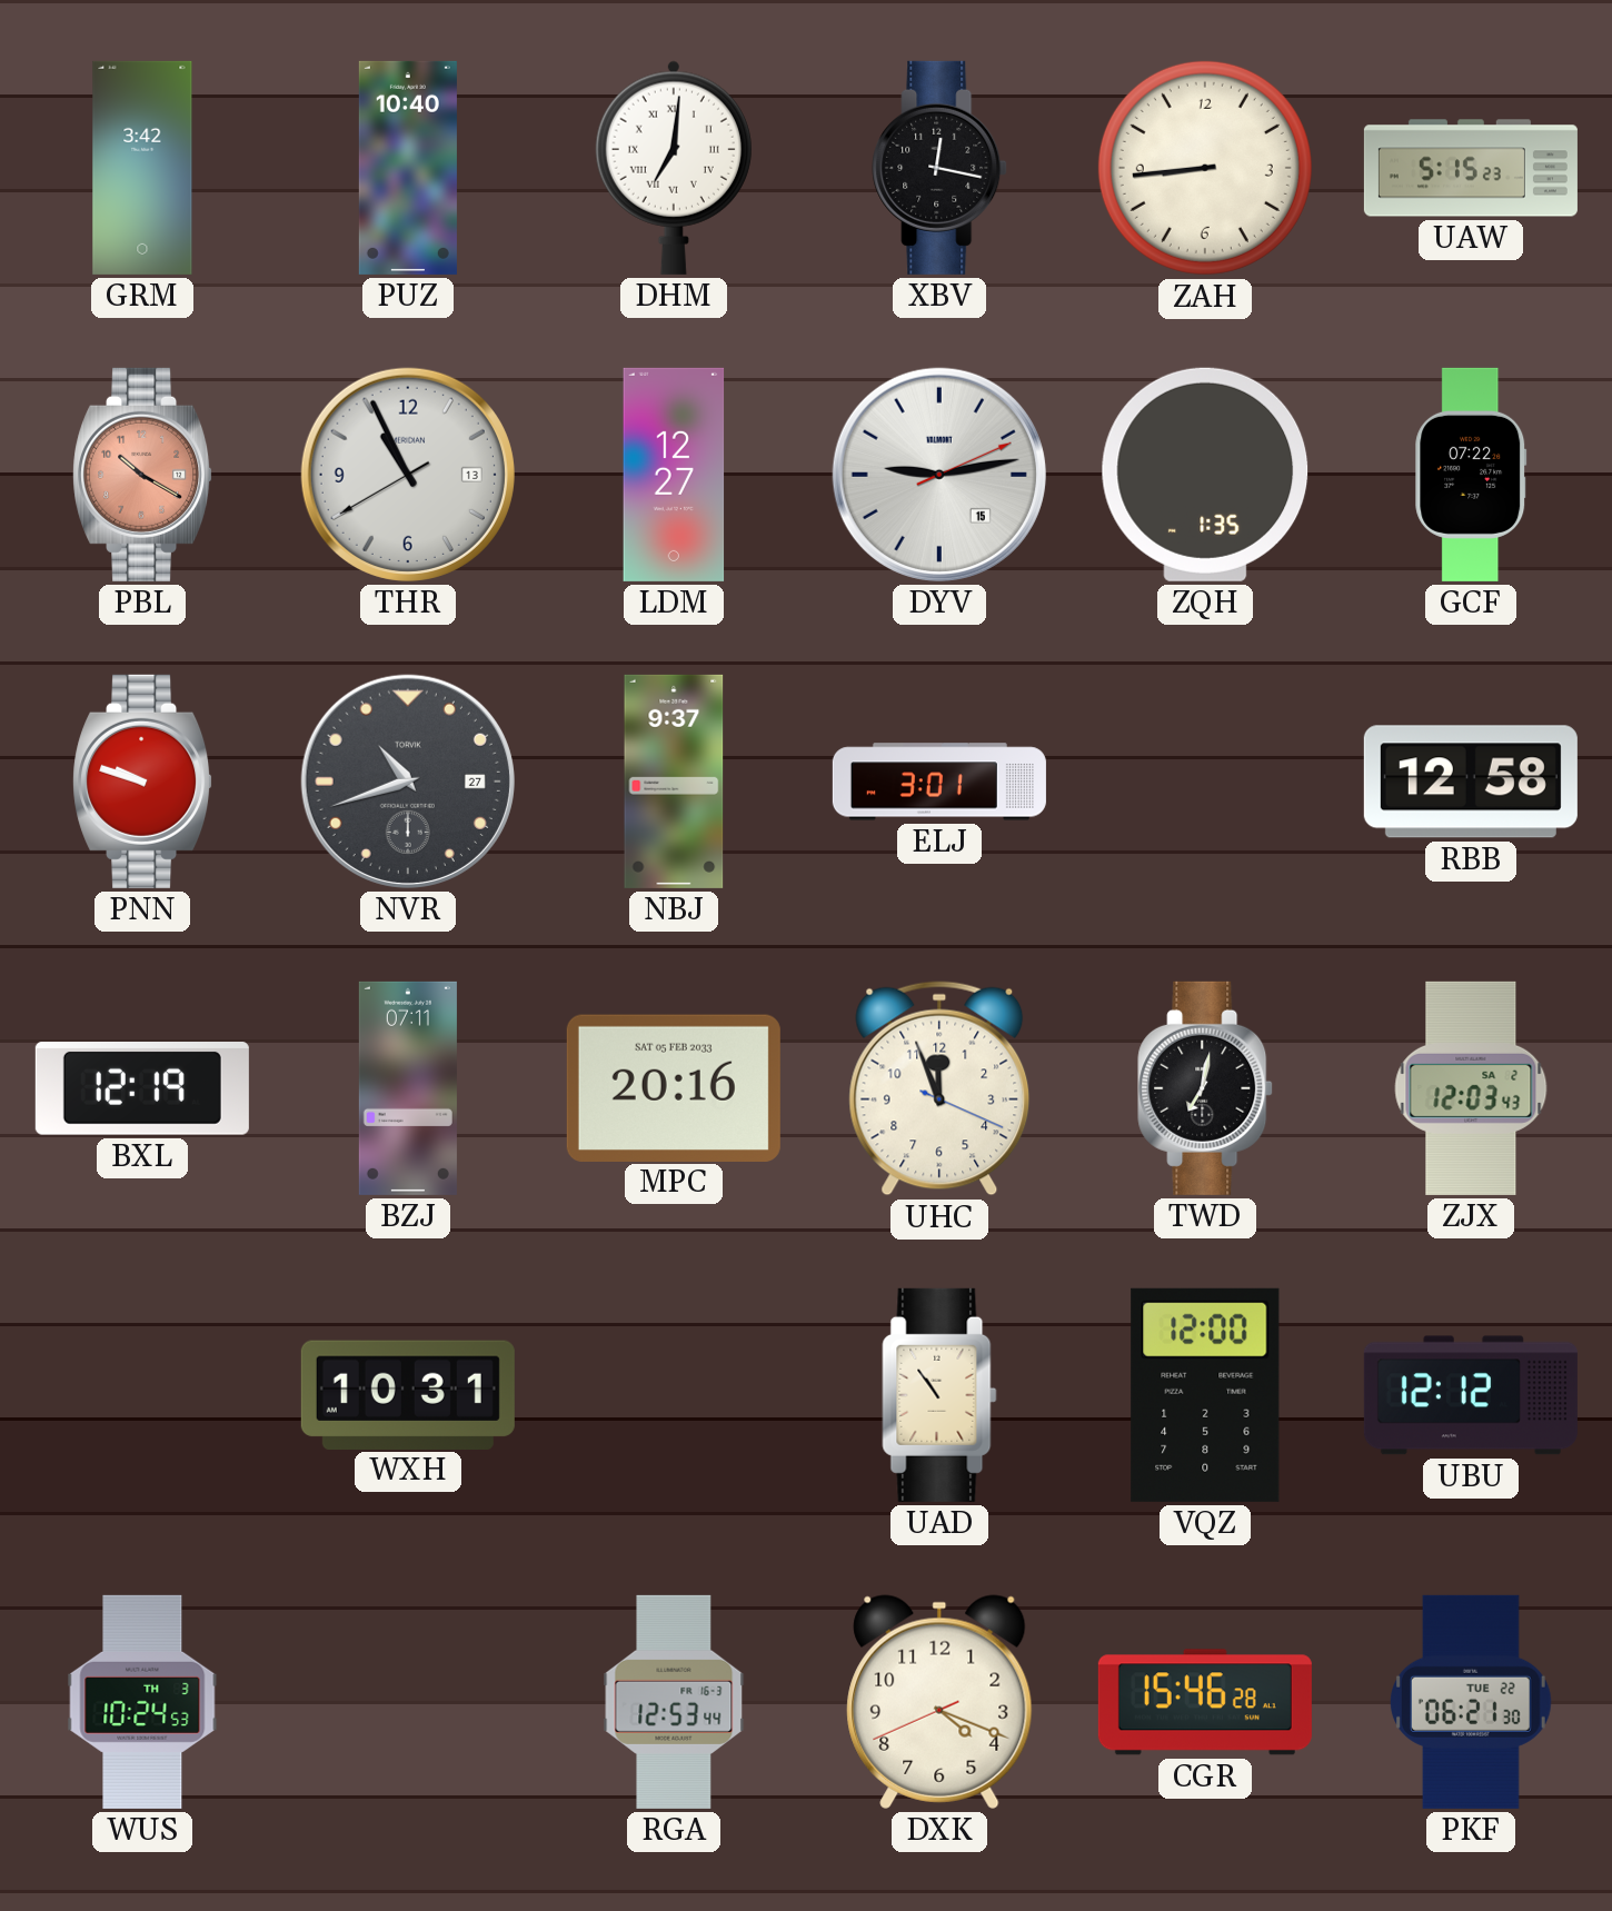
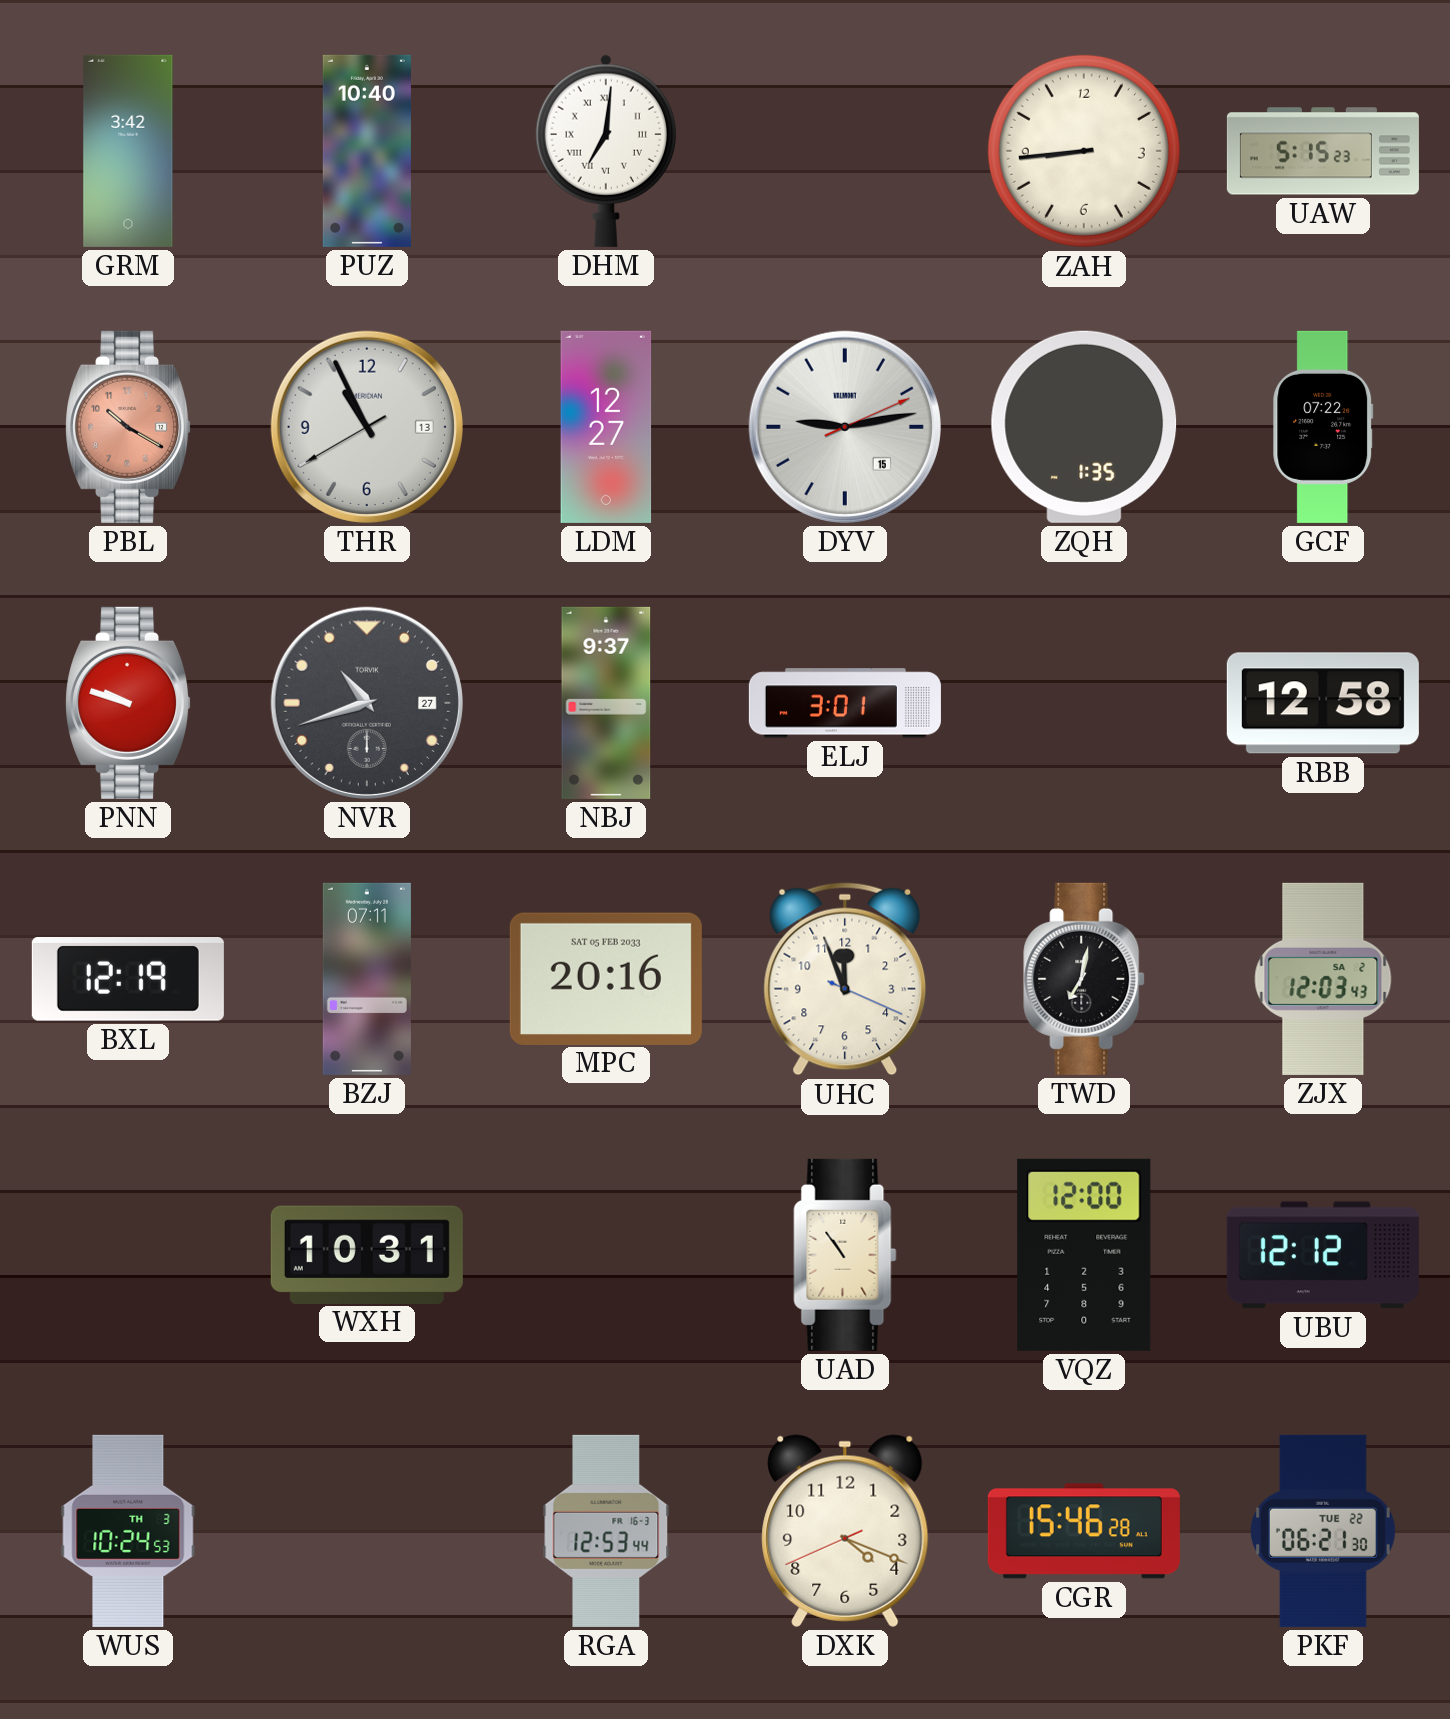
XBV: 12:17 -> none
